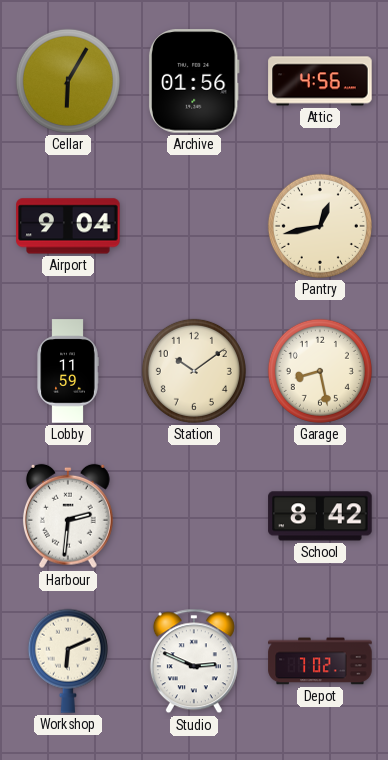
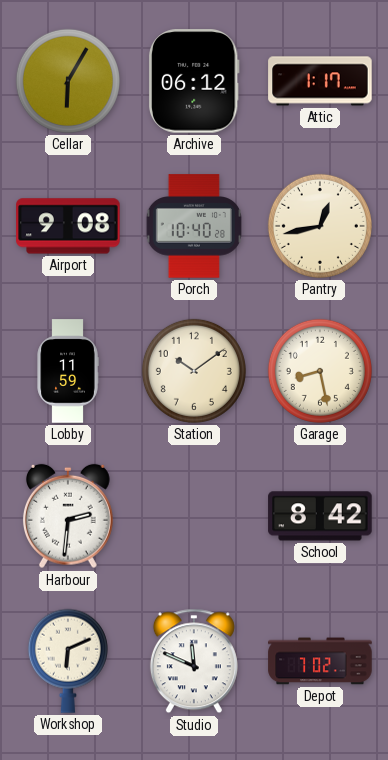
Archive: 01:56 -> 06:12
Attic: 4:56 -> 1:17
Airport: 9:04 -> 9:08
Porch: none -> 10:40
Studio: 2:49 -> 11:49
